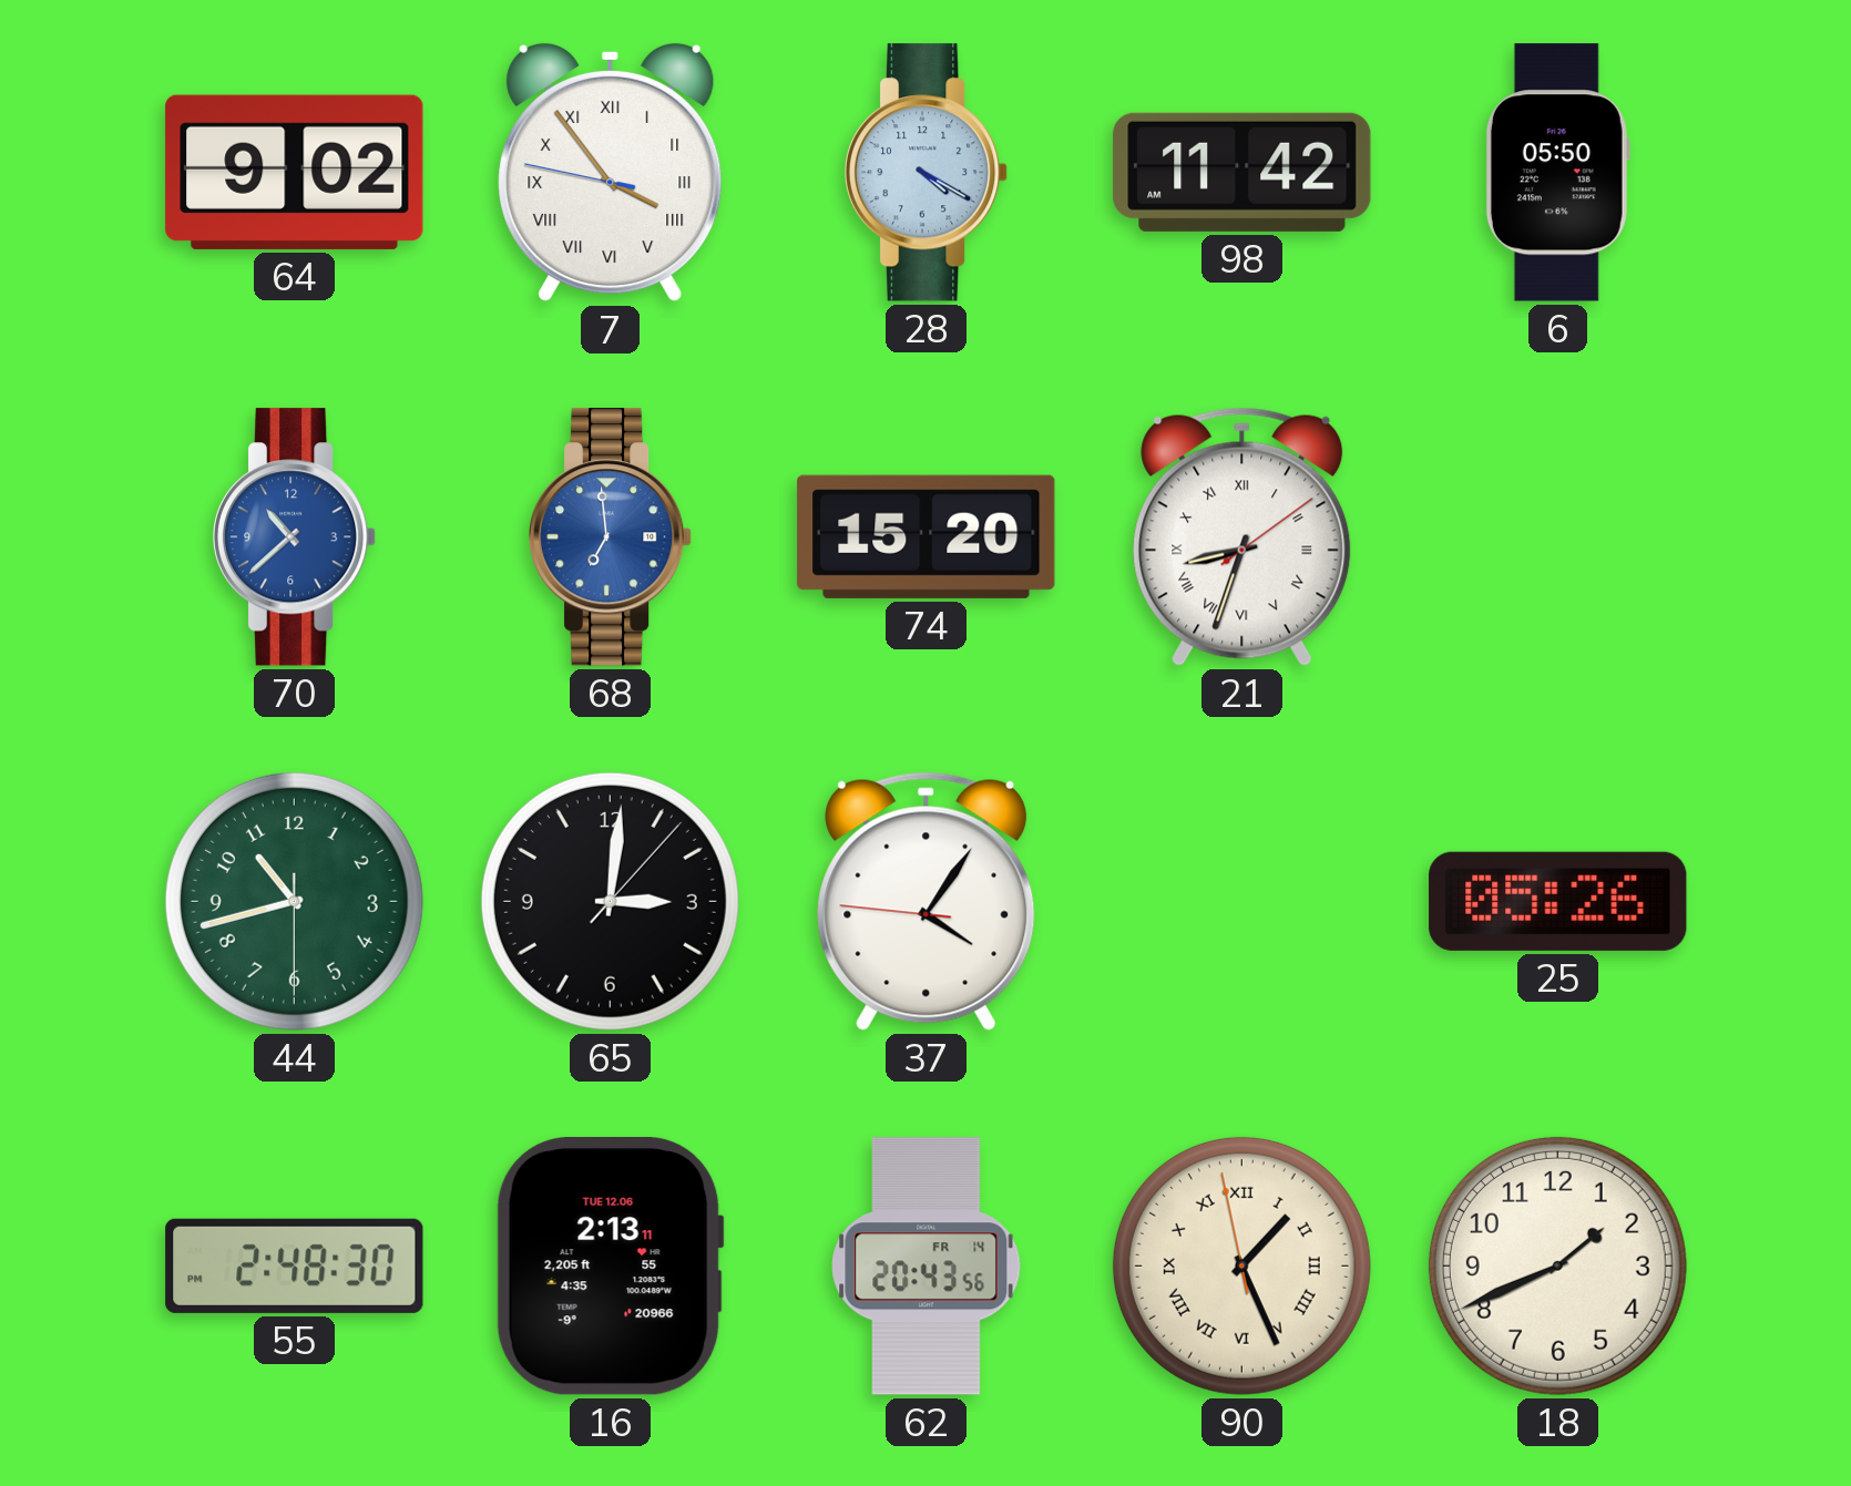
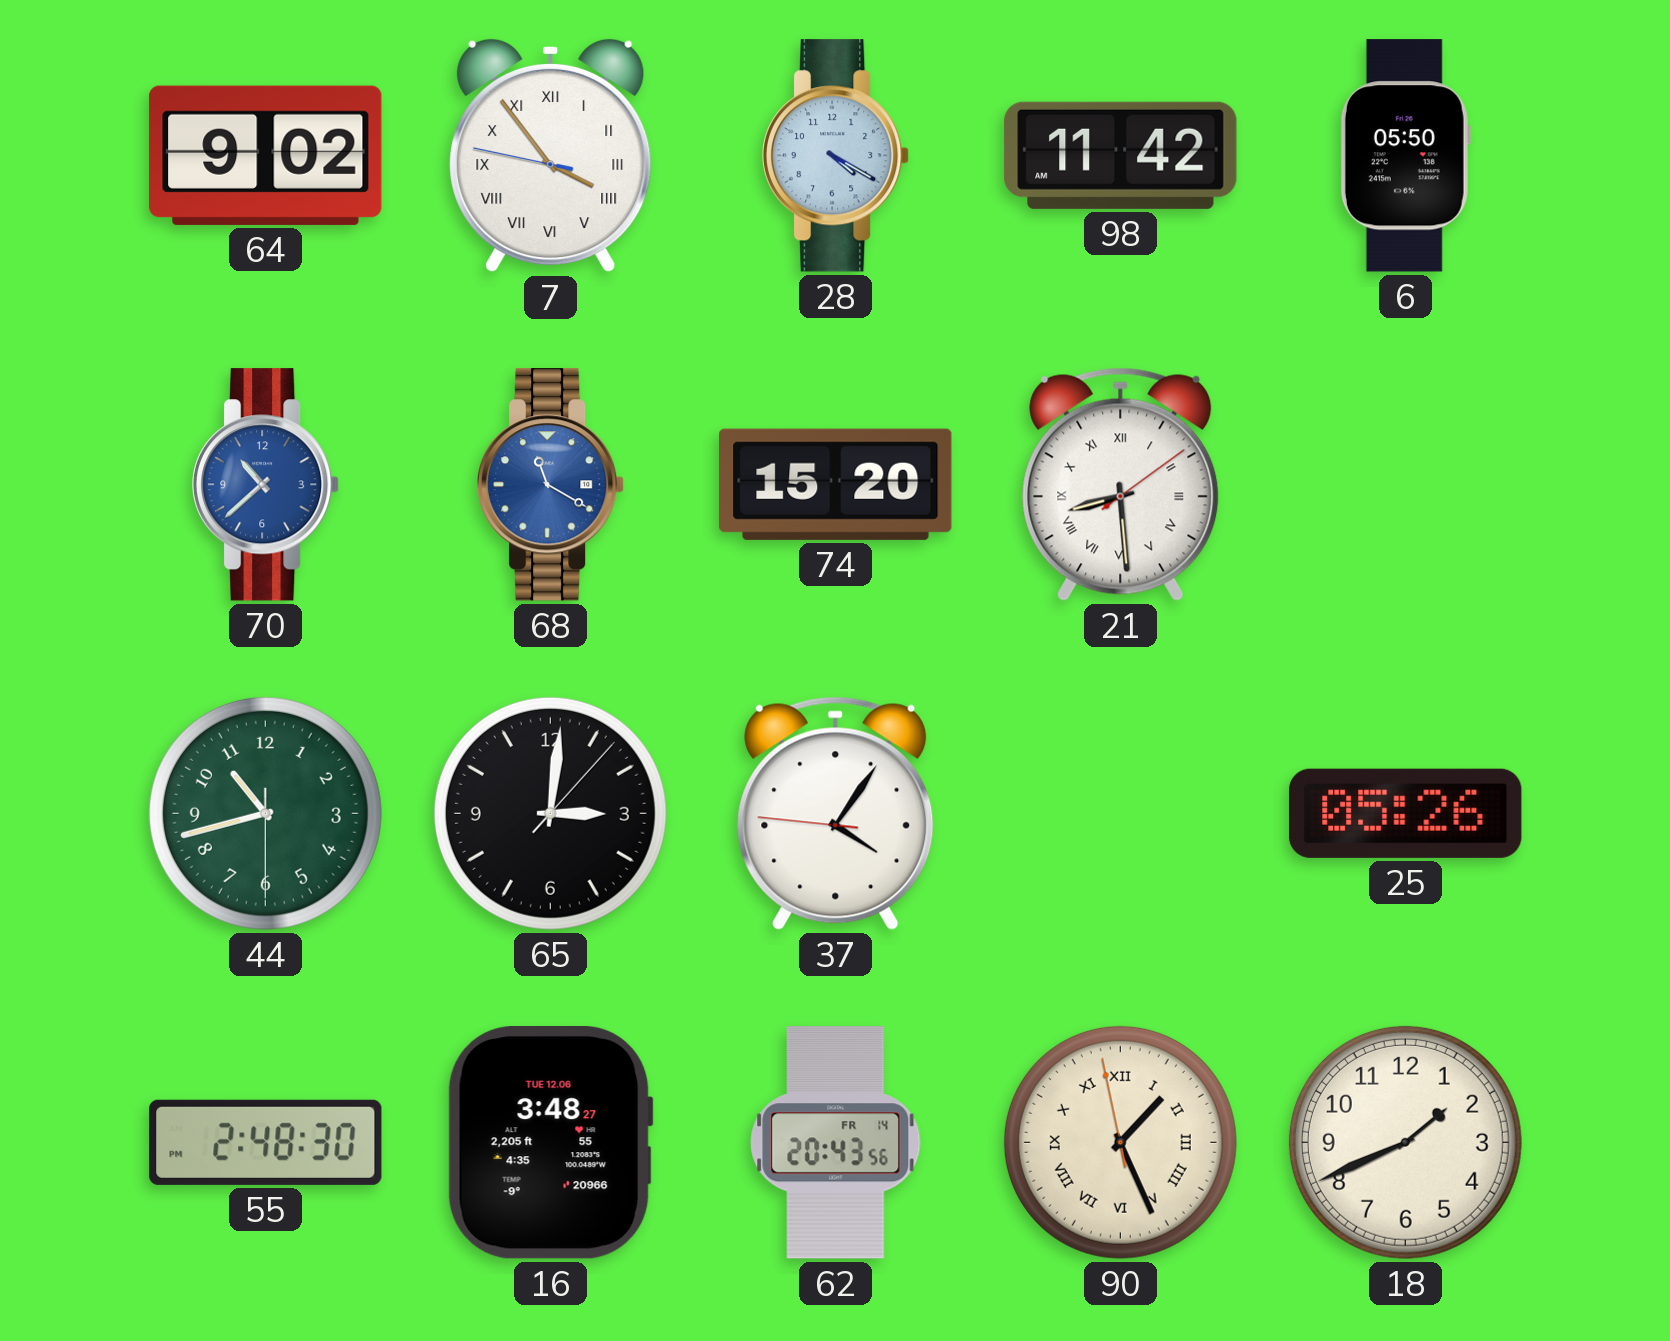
68: 6:59 -> 11:20
21: 8:33 -> 8:29
16: 2:13 -> 3:48
